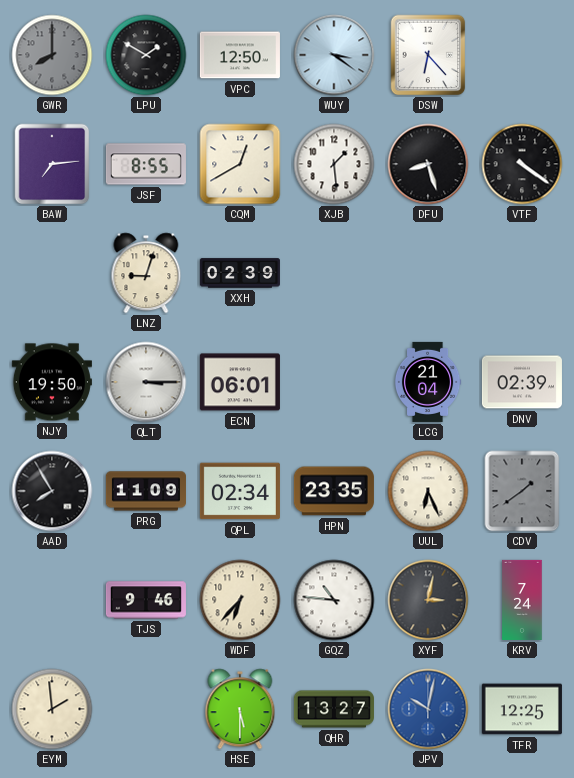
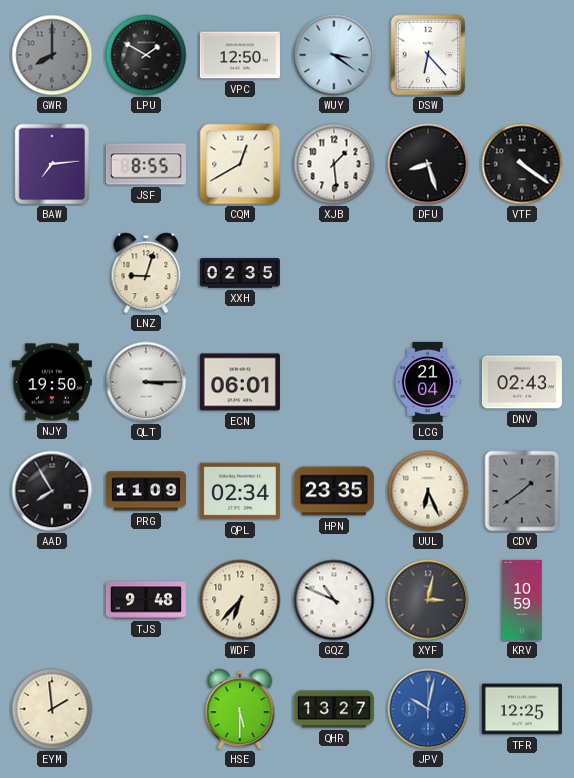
XXH: 02:39 -> 02:35
DNV: 02:39 -> 02:43
TJS: 9:46 -> 9:48
GQZ: 10:46 -> 10:49
KRV: 7:24 -> 10:59
